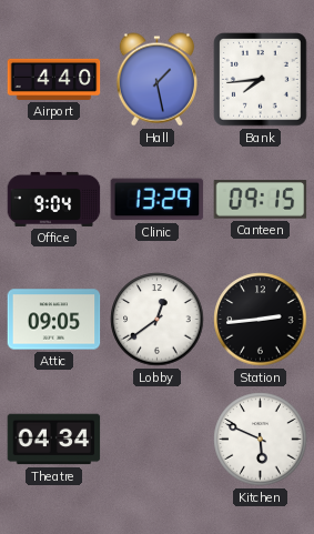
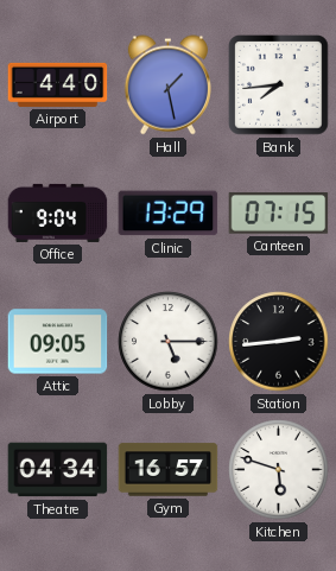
Canteen: 09:15 -> 07:15
Lobby: 12:39 -> 5:15
Gym: none -> 16:57
Kitchen: 5:49 -> 5:48
